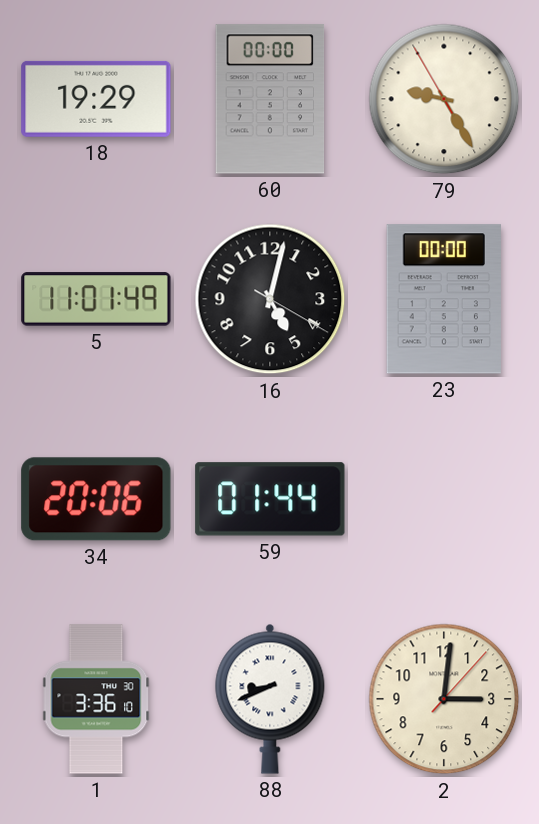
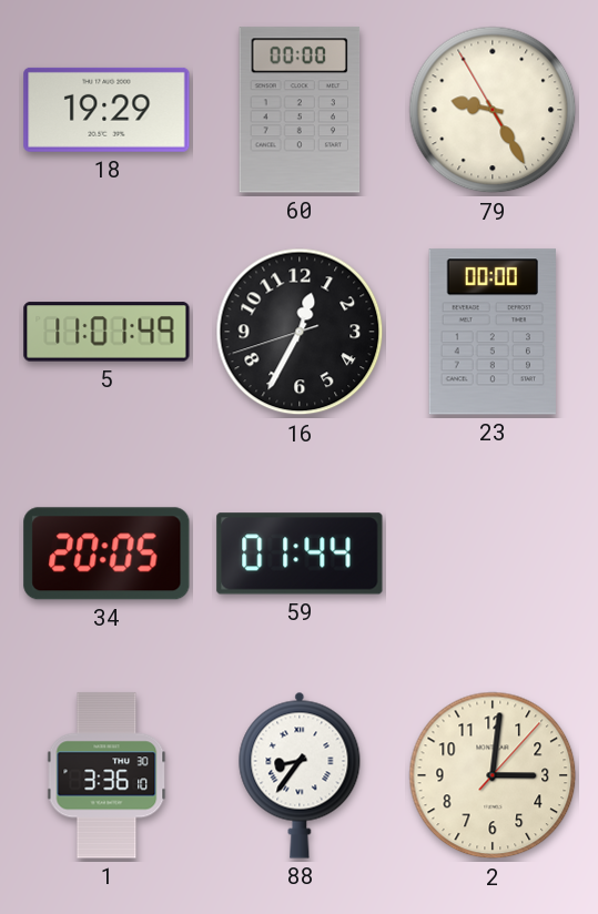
16: 5:02 -> 12:34
34: 20:06 -> 20:05
88: 8:41 -> 8:36
